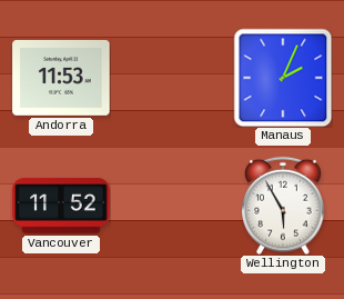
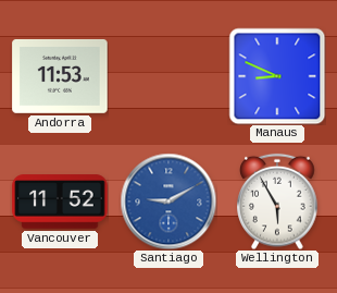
Manaus: 2:04 -> 8:49
Santiago: none -> 9:10
